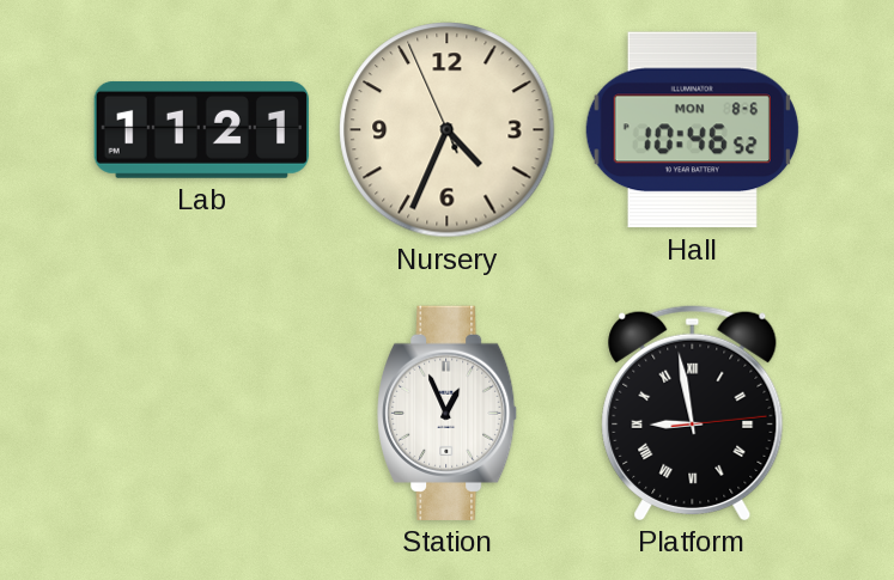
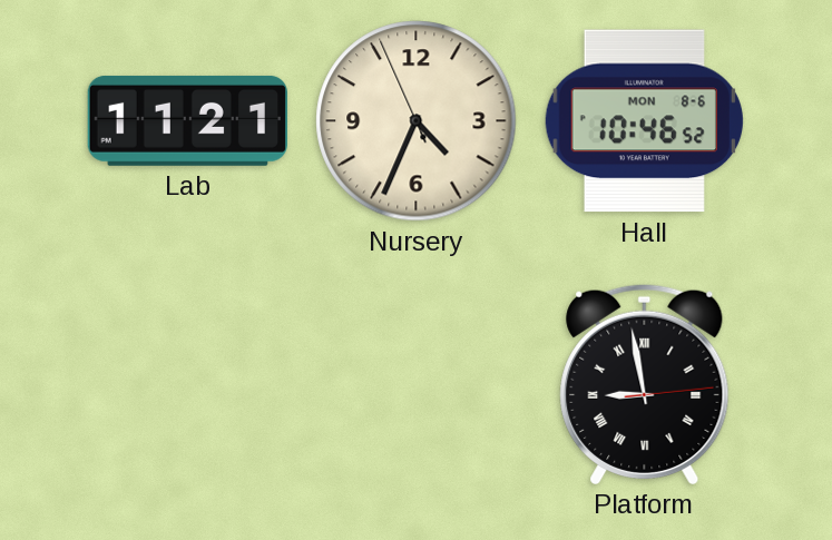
Station: 12:56 -> none
